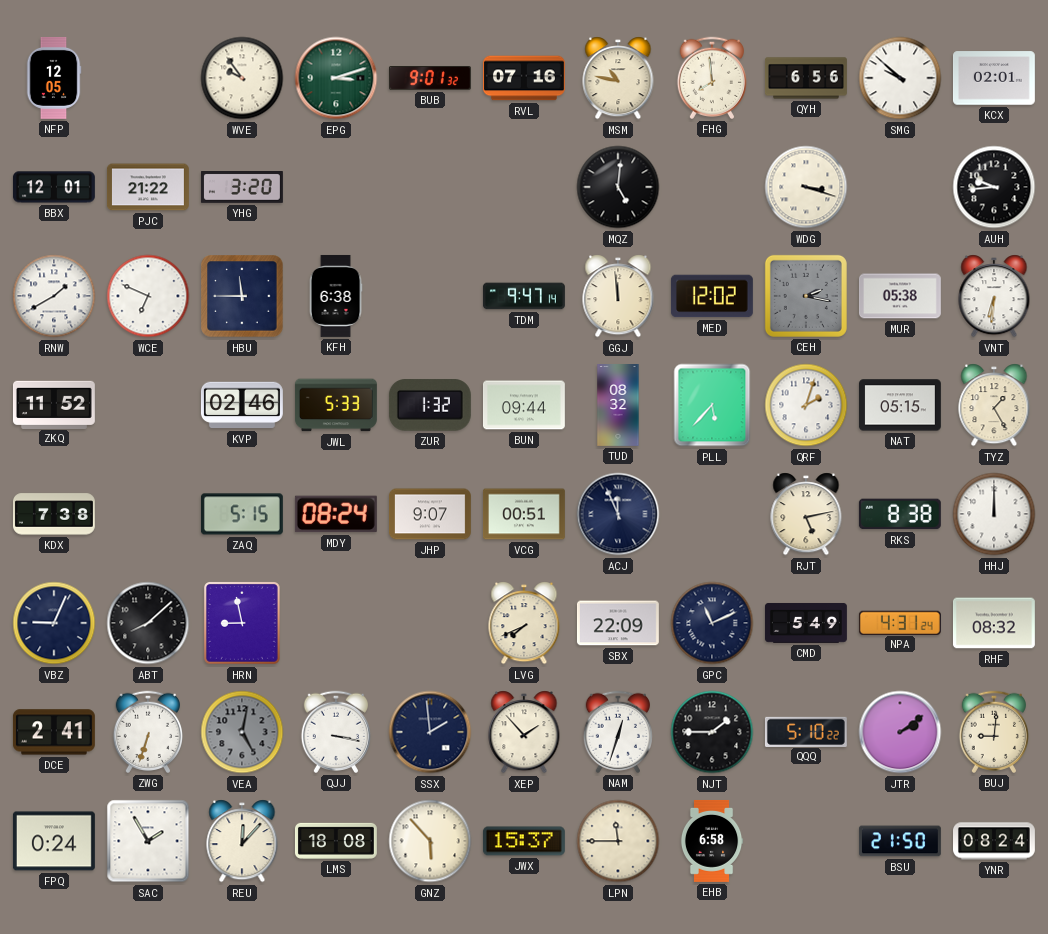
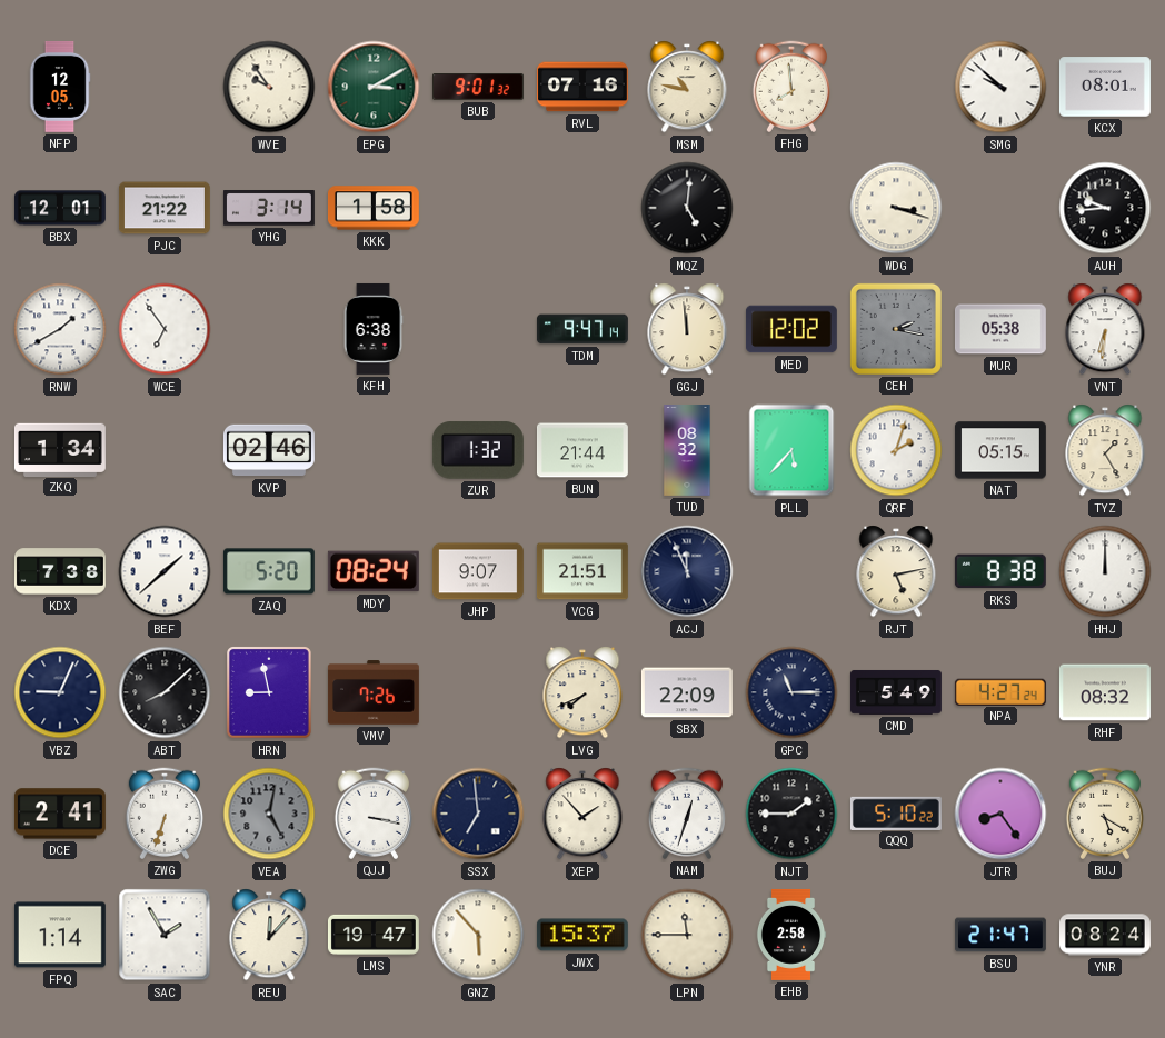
EPG: 3:12 -> 3:10
QYH: 6:56 -> none
KCX: 02:01 -> 08:01
YHG: 3:20 -> 3:14
KKK: none -> 1:58
WCE: 6:49 -> 6:54
HBU: 11:45 -> none
ZKQ: 11:52 -> 1:34
JWL: 5:33 -> none
BUN: 09:44 -> 21:44
BEF: none -> 1:38
ZAQ: 5:15 -> 5:20
VCG: 00:51 -> 21:51
VMV: none -> 7:26
GPC: 11:11 -> 11:15
NPA: 4:31 -> 4:27
SSX: 1:59 -> 6:59
JTR: 2:09 -> 8:24
BUJ: 9:01 -> 5:20
FPQ: 0:24 -> 1:14
LMS: 18:08 -> 19:47
EHB: 6:58 -> 2:58
BSU: 21:50 -> 21:47
